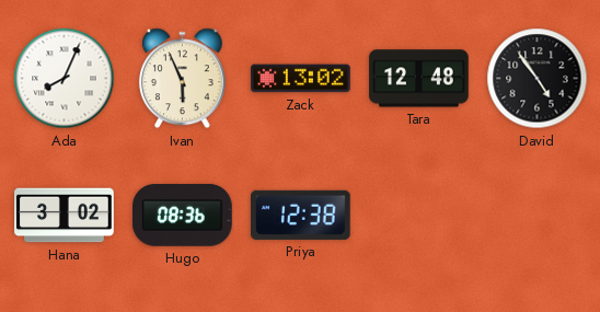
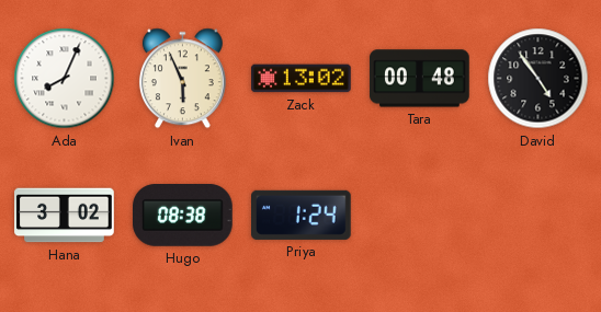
Tara: 12:48 -> 00:48
Hugo: 08:36 -> 08:38
Priya: 12:38 -> 1:24
